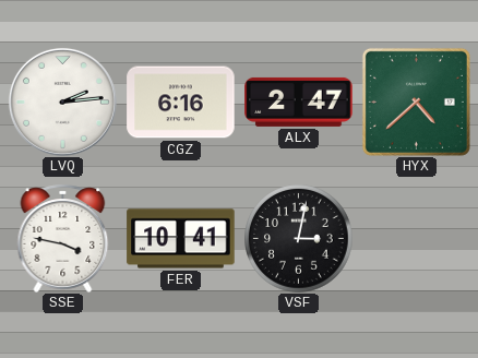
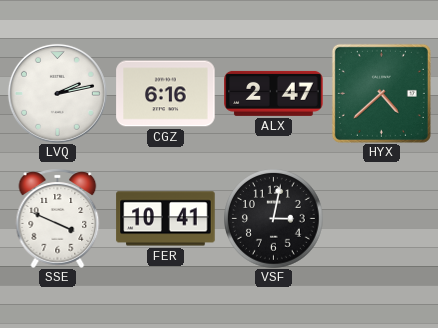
LVQ: 2:14 -> 2:13
SSE: 3:47 -> 3:49
